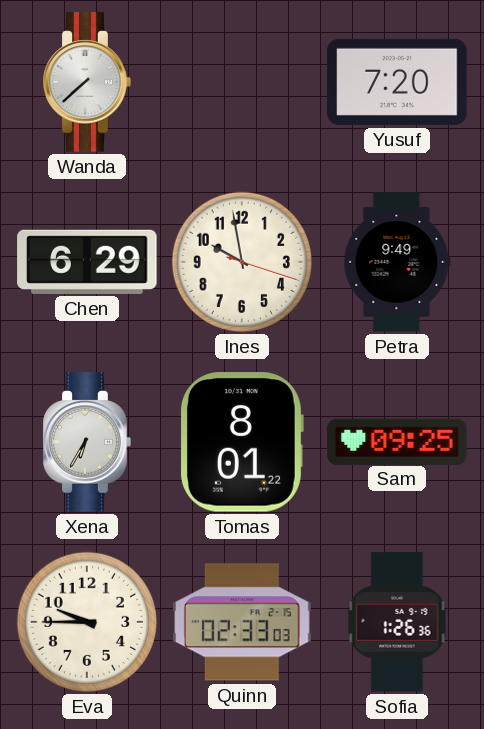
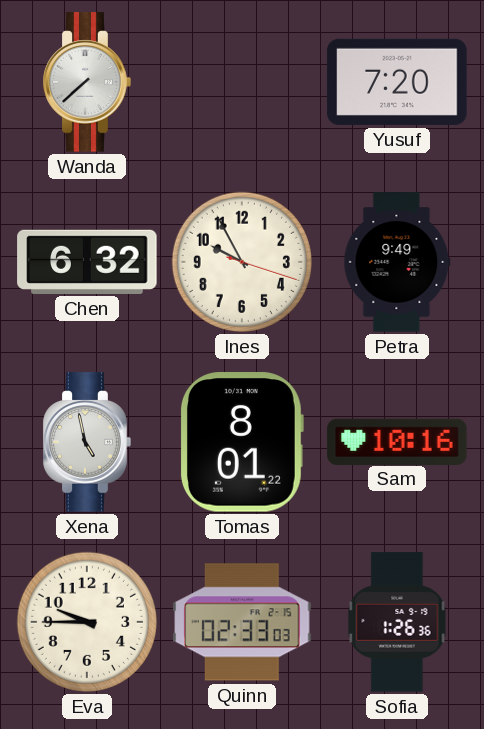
Chen: 6:29 -> 6:32
Ines: 9:58 -> 9:55
Xena: 6:35 -> 4:58
Sam: 09:25 -> 10:16
